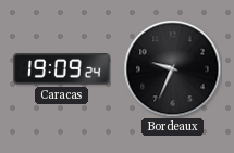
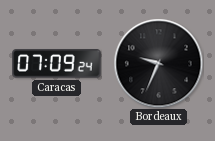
Caracas: 19:09 -> 07:09
